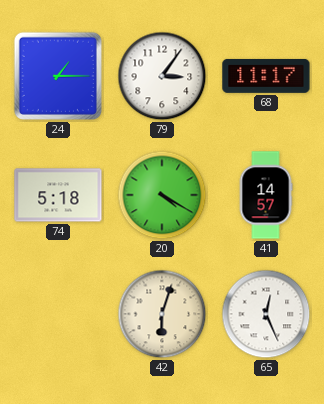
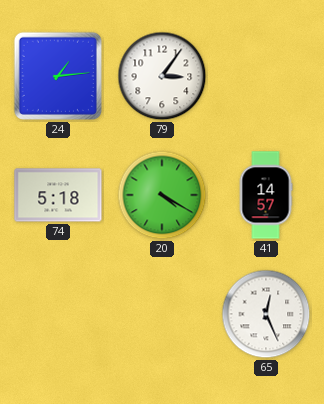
24: 1:15 -> 1:14
68: 11:17 -> none
42: 6:03 -> none
